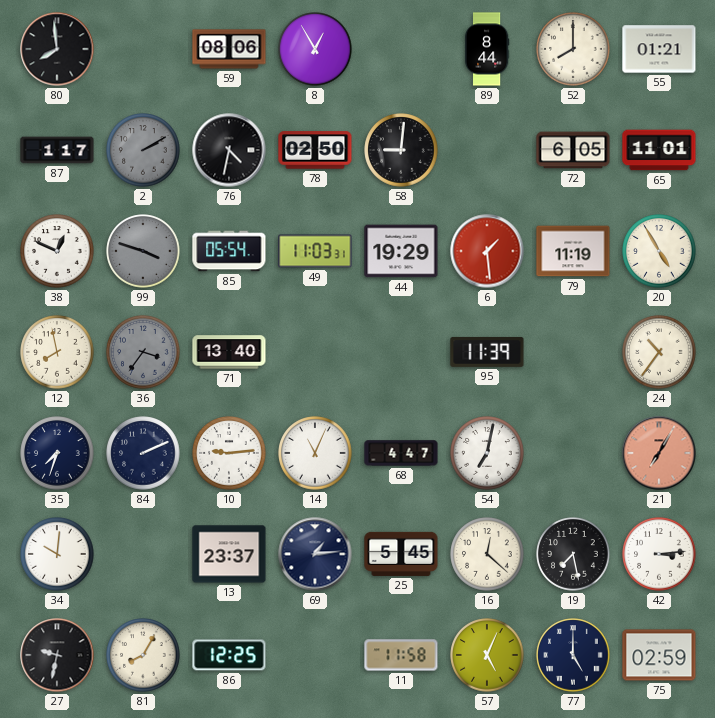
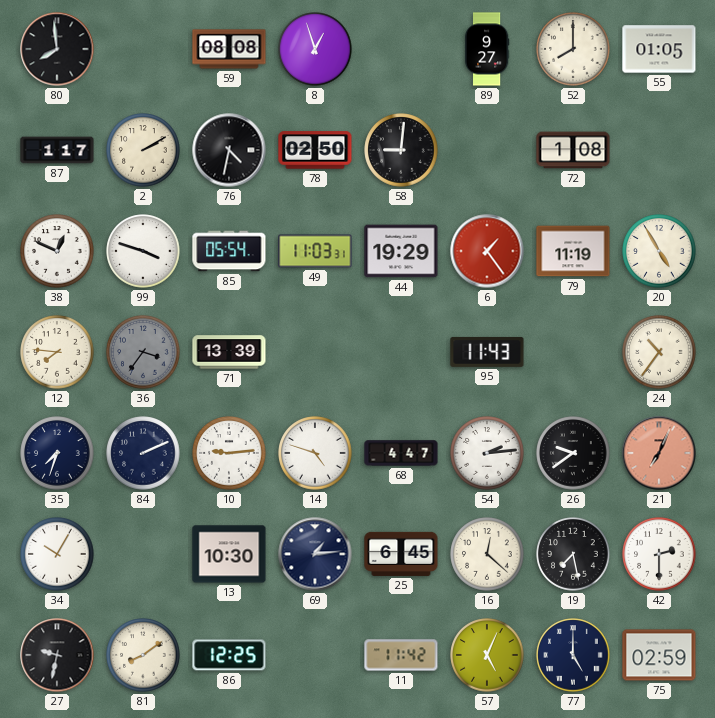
59: 08:06 -> 08:08
8: 12:55 -> 12:57
89: 8:44 -> 9:27
55: 01:21 -> 01:05
2 dial: grey -> cream
72: 6:05 -> 1:08
65: 11:01 -> none
99 dial: grey -> white
6: 1:29 -> 1:24
12: 7:58 -> 7:46
71: 13:40 -> 13:39
95: 11:39 -> 11:43
14: 11:04 -> 4:48
54: 7:02 -> 2:14
26: none -> 9:39
21: 7:05 -> 7:04
34: 10:01 -> 10:05
13: 23:37 -> 10:30
25: 5:45 -> 6:45
42: 3:14 -> 2:30
81: 8:05 -> 8:09
11: 11:58 -> 11:42
